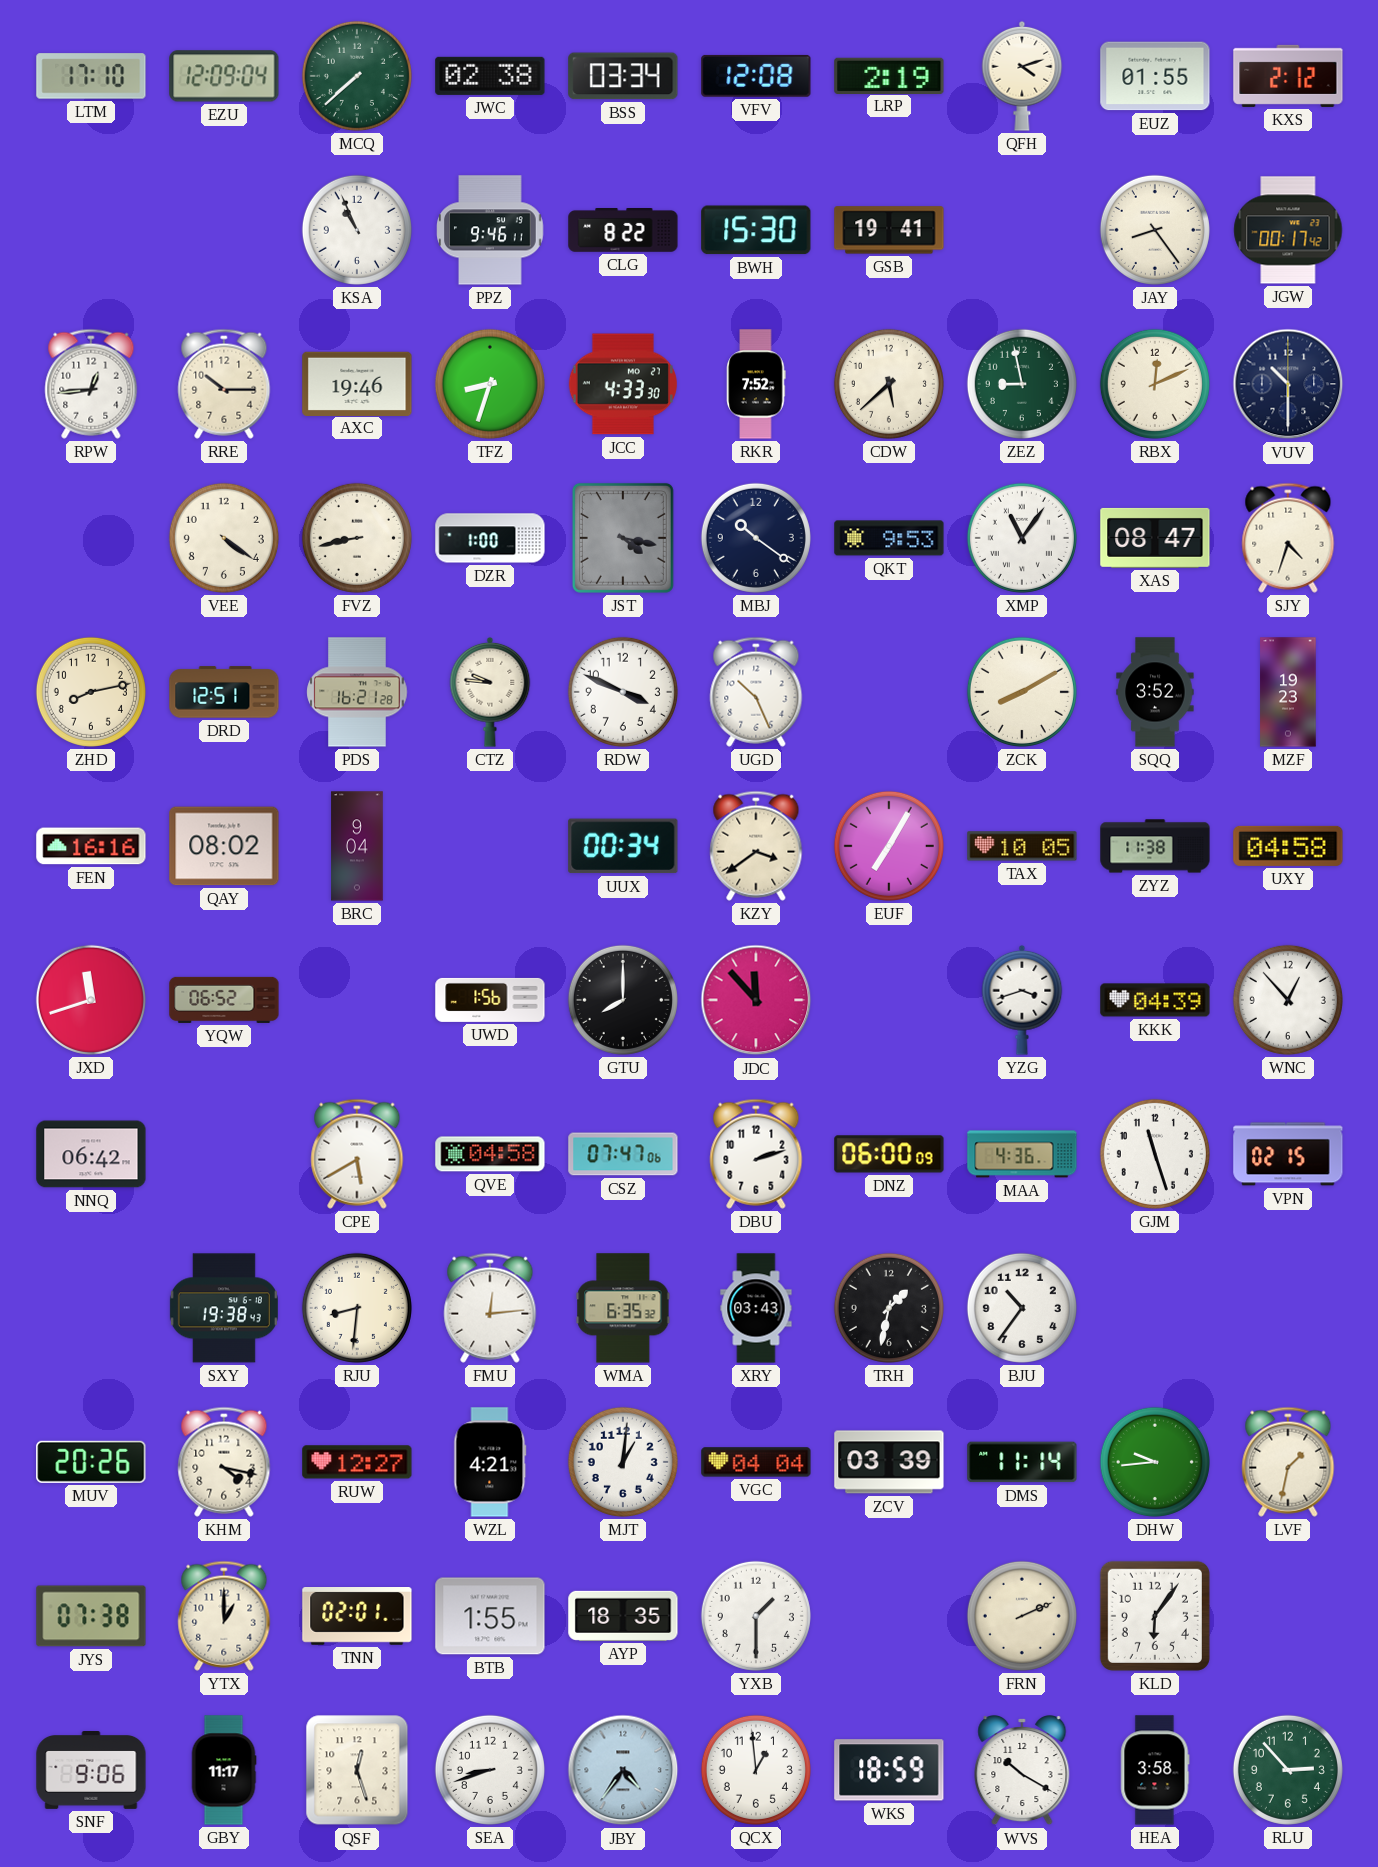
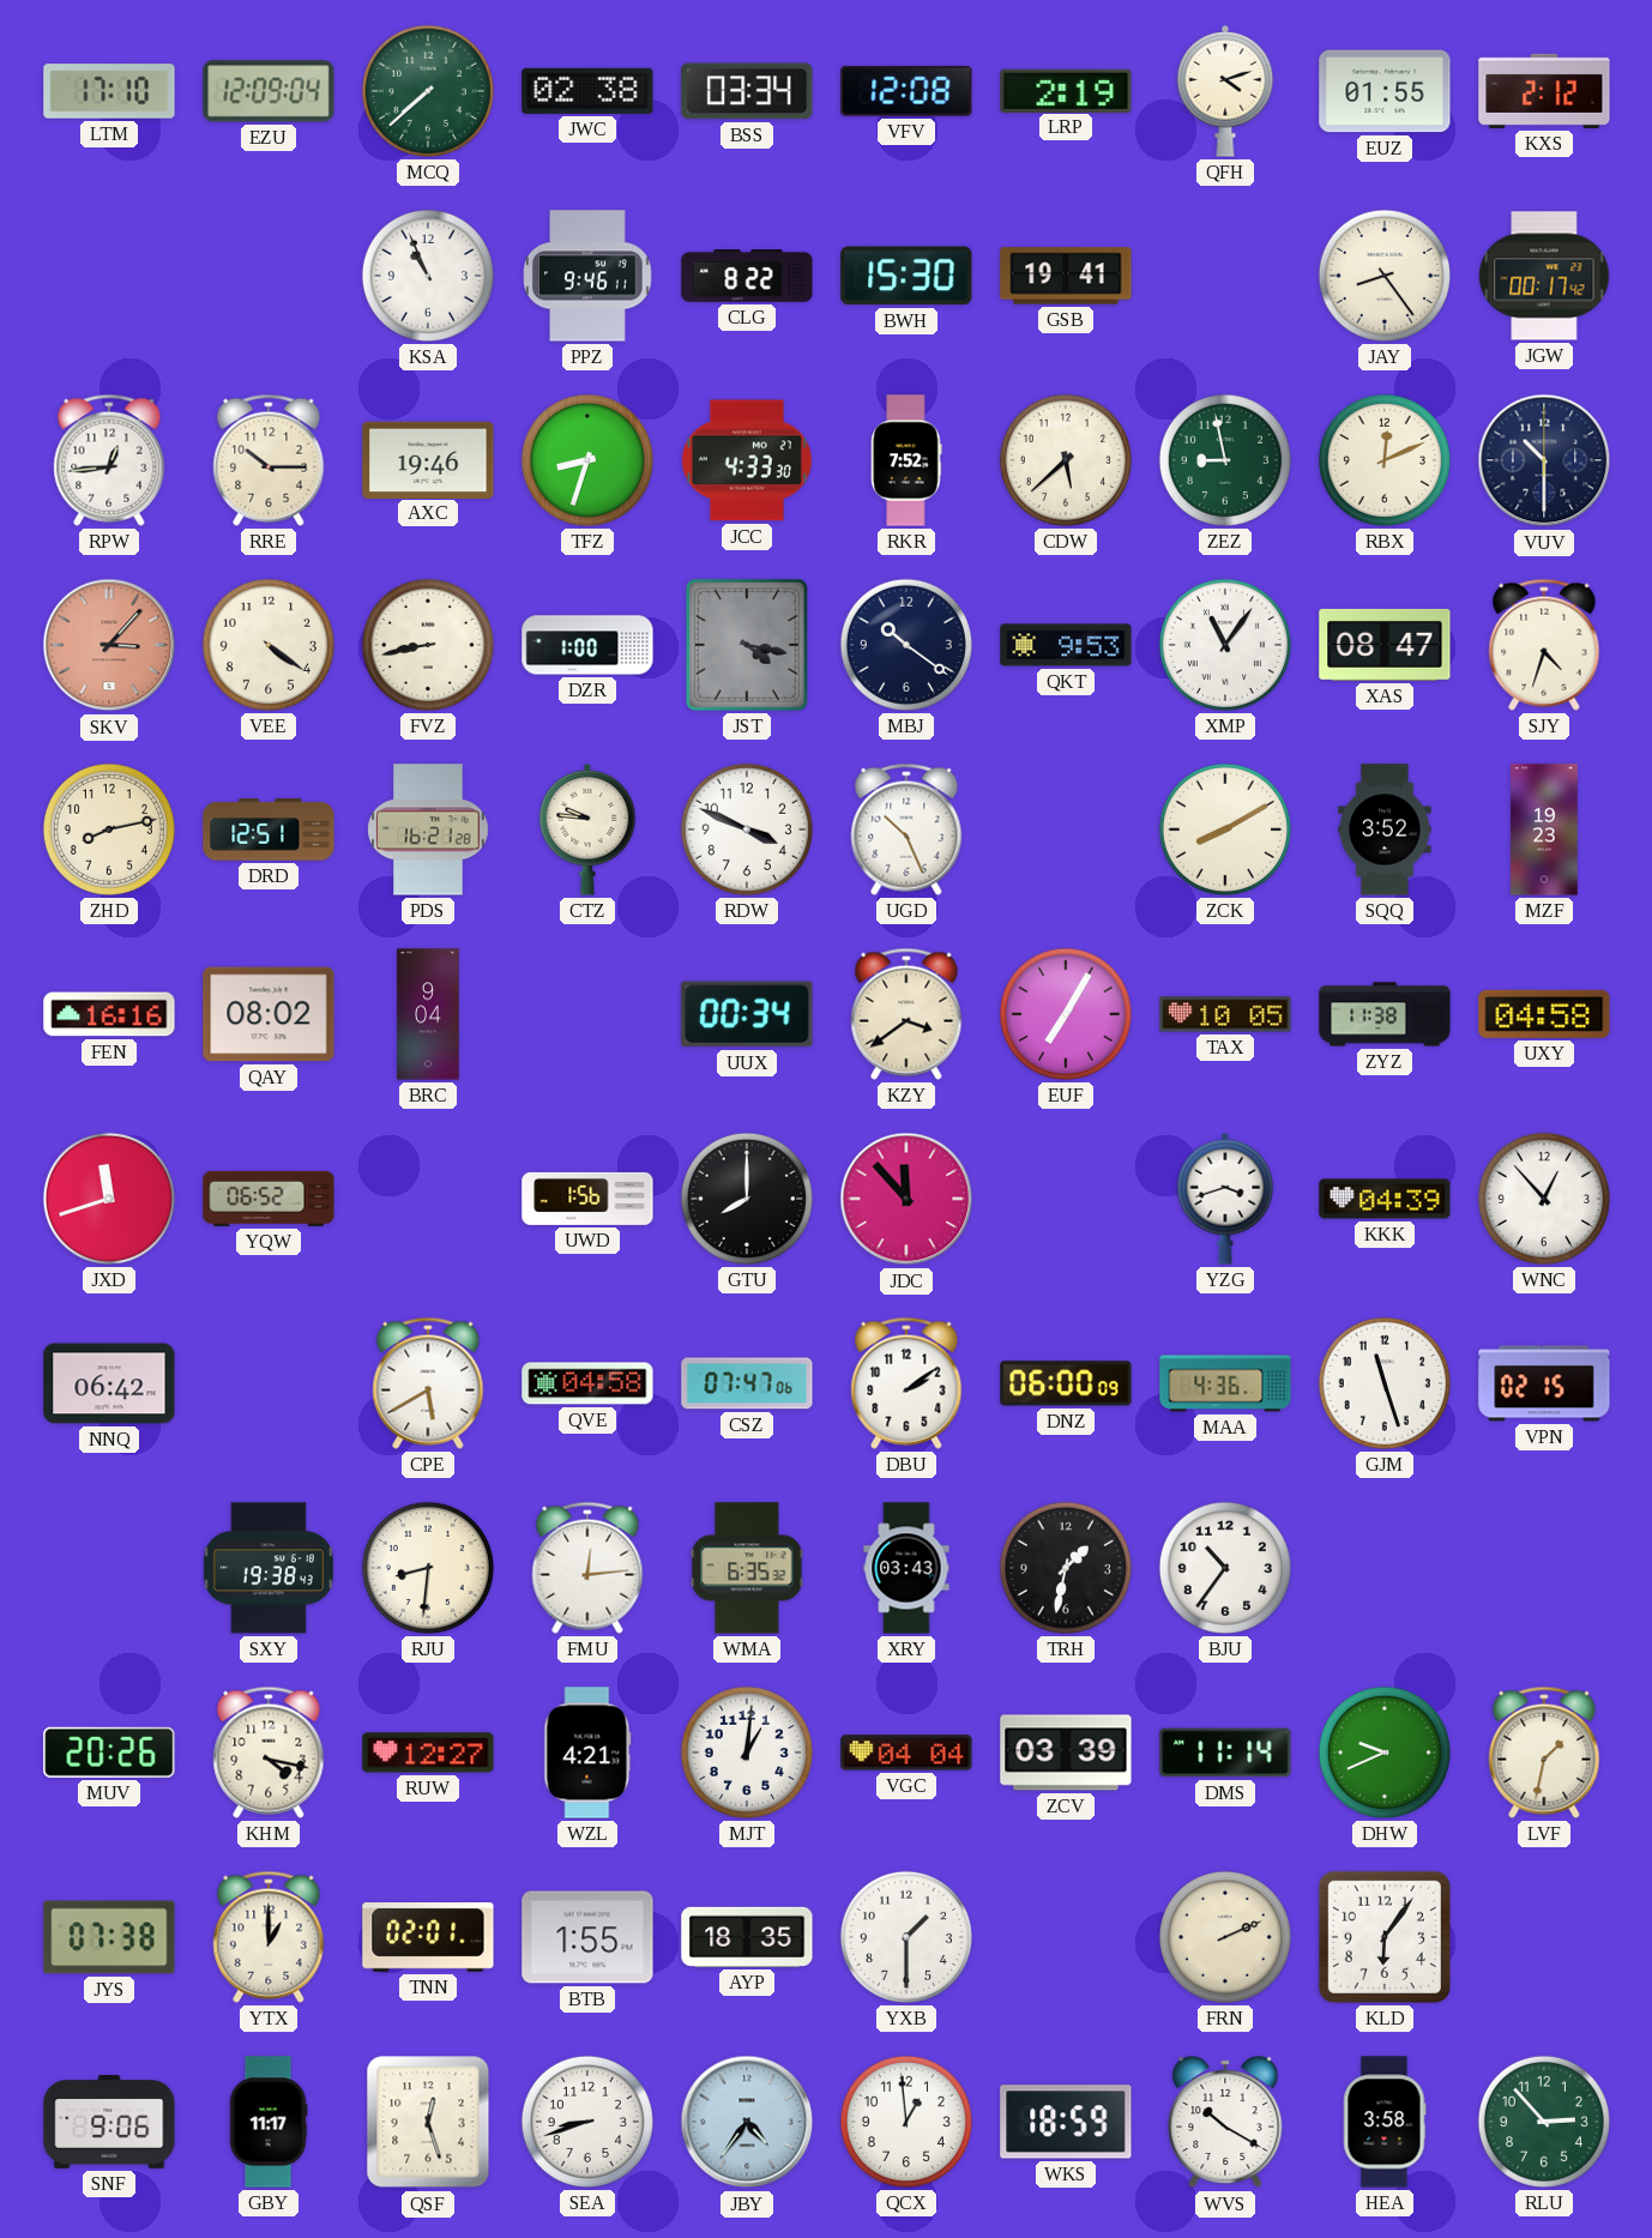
SKV: none -> 3:07
DBU: 2:12 -> 2:09
DHW: 9:44 -> 9:41
